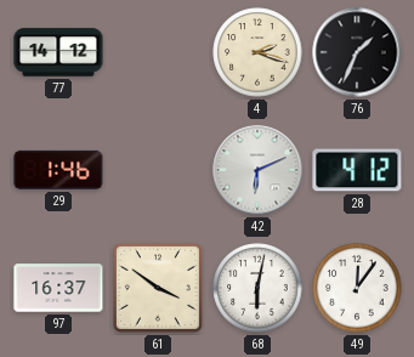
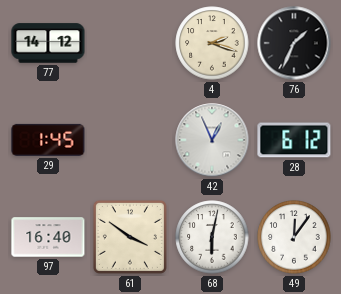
29: 1:46 -> 1:45
42: 6:11 -> 12:56
28: 4:12 -> 6:12
97: 16:37 -> 16:40
